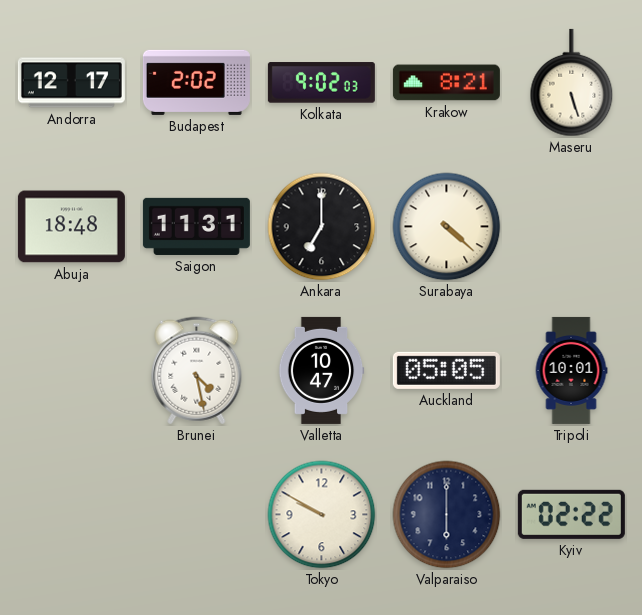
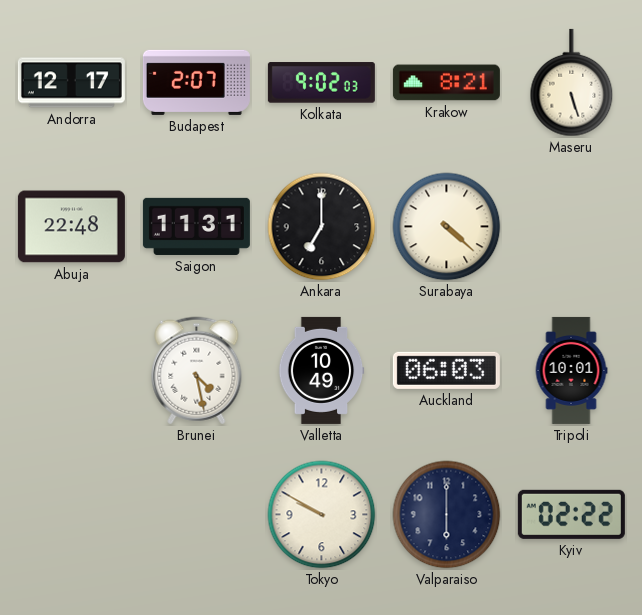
Budapest: 2:02 -> 2:07
Abuja: 18:48 -> 22:48
Valletta: 10:47 -> 10:49
Auckland: 05:05 -> 06:03
